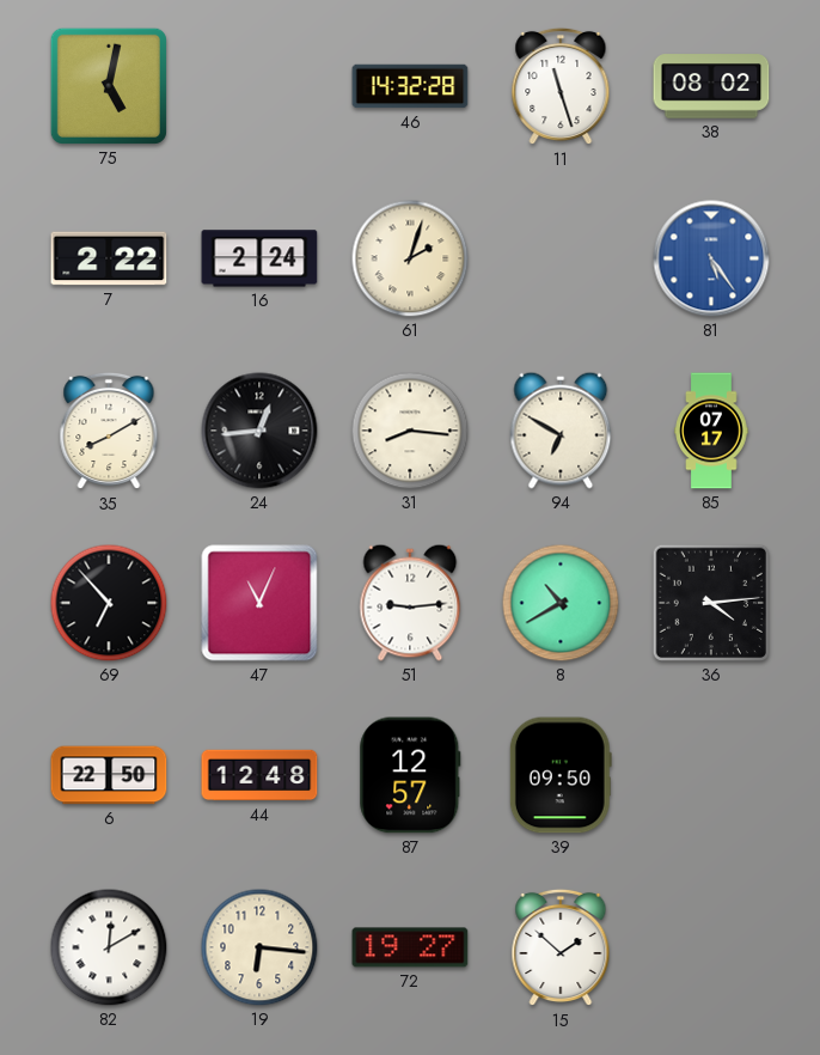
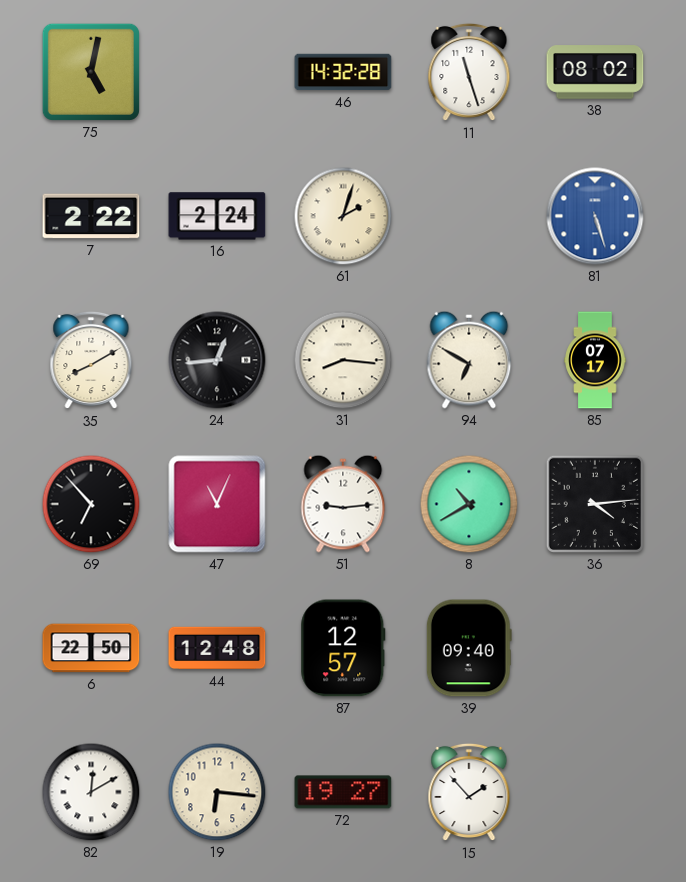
81: 5:24 -> 5:27
39: 09:50 -> 09:40
15: 1:52 -> 1:53
